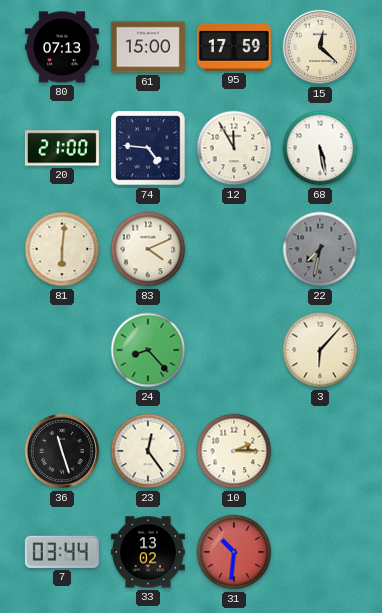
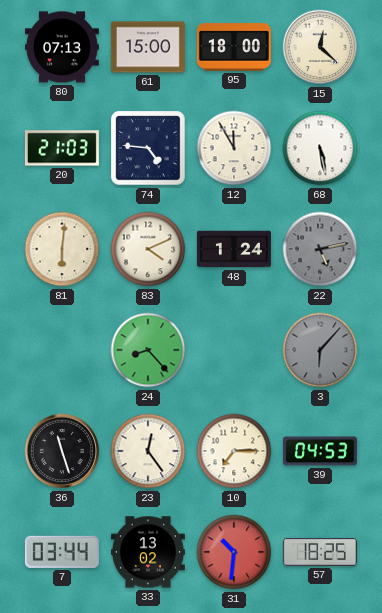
95: 17:59 -> 18:00
20: 21:00 -> 21:03
48: none -> 1:24
22: 7:32 -> 5:13
3 dial: cream -> grey
10: 2:15 -> 7:15
39: none -> 04:53
57: none -> 18:25
